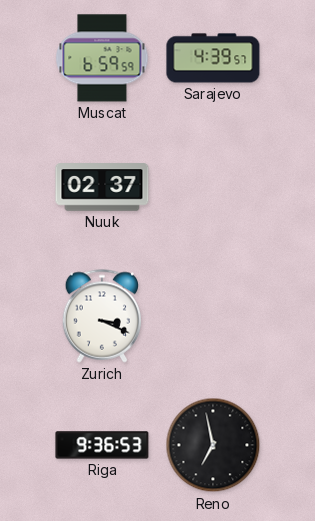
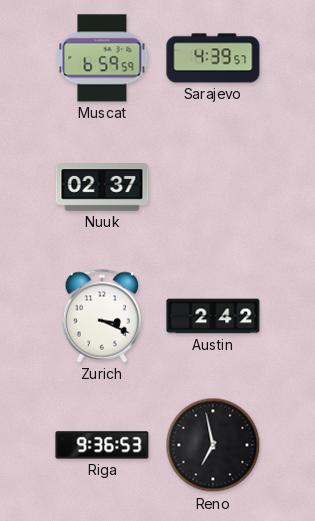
Austin: none -> 2:42
